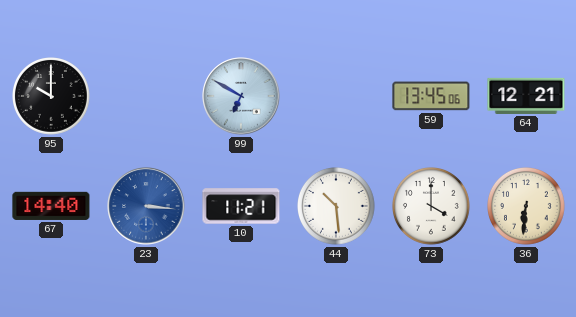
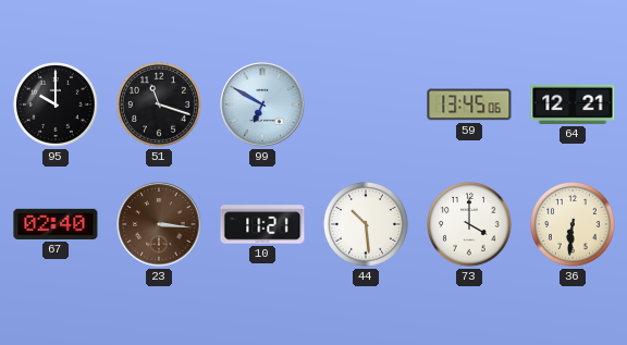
51: none -> 11:18
67: 14:40 -> 02:40
23 dial: blue -> brown
